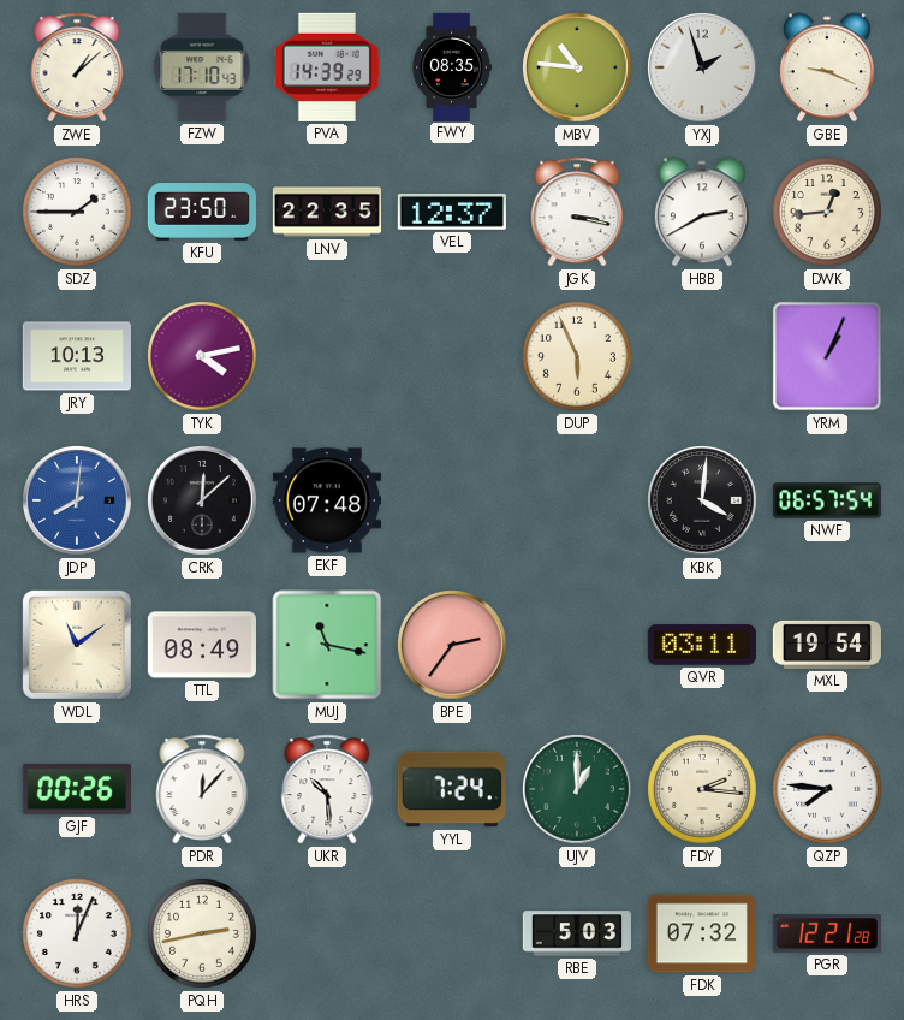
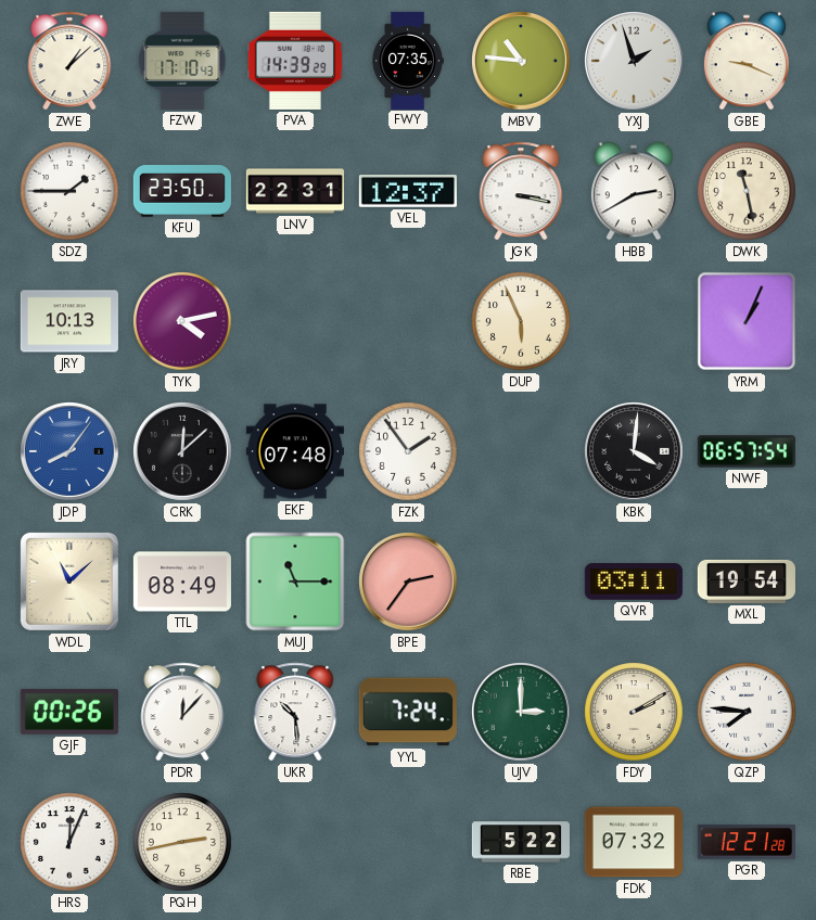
FWY: 08:35 -> 07:35
LNV: 22:35 -> 22:31
DWK: 12:44 -> 11:28
JDP: 8:01 -> 8:06
FZK: none -> 1:54
WDL: 11:09 -> 11:08
MUJ: 11:17 -> 11:15
UJV: 1:00 -> 3:00
FDY: 2:16 -> 2:10
RBE: 5:03 -> 5:22
